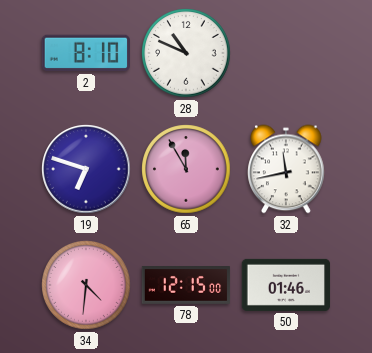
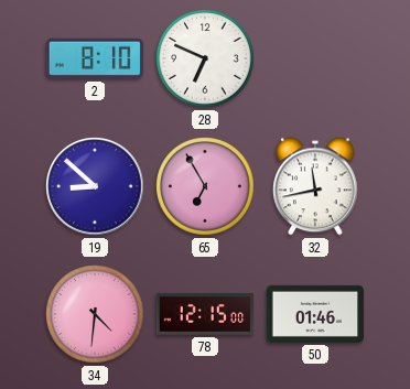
28: 10:49 -> 6:49
19: 6:48 -> 8:52
65: 11:55 -> 6:55
